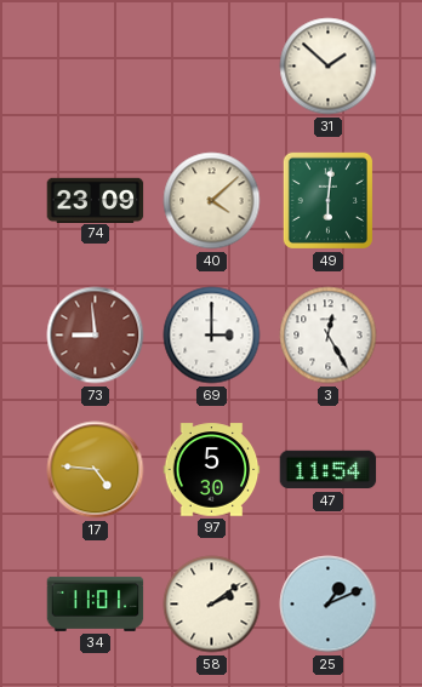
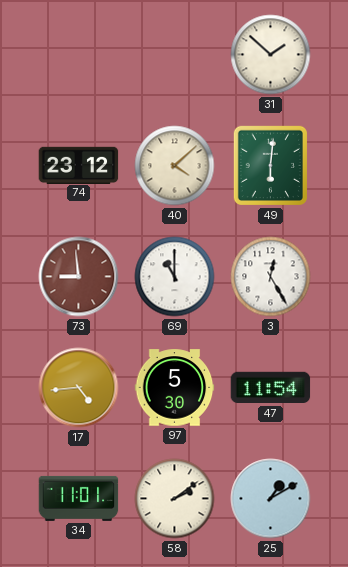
74: 23:09 -> 23:12
69: 3:00 -> 11:00
17: 4:46 -> 4:44
25: 1:11 -> 1:10
